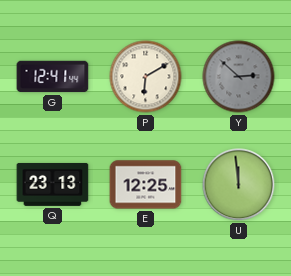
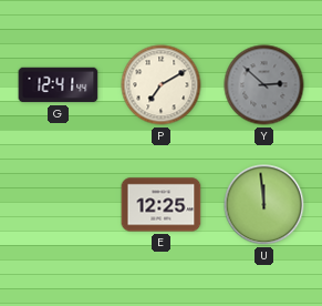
P: 6:10 -> 7:10
Q: 23:13 -> none
